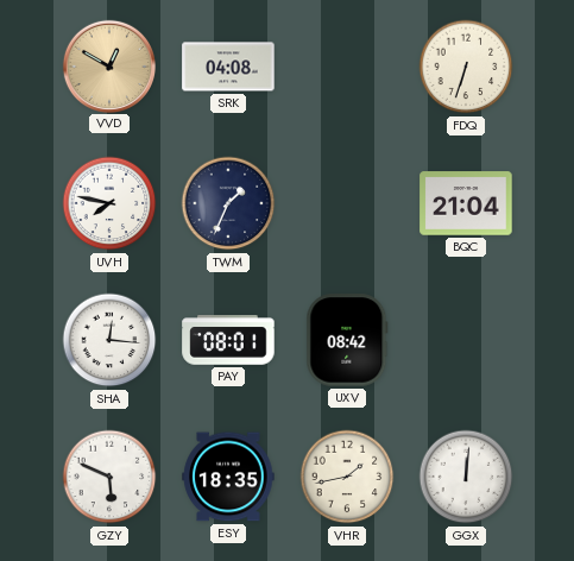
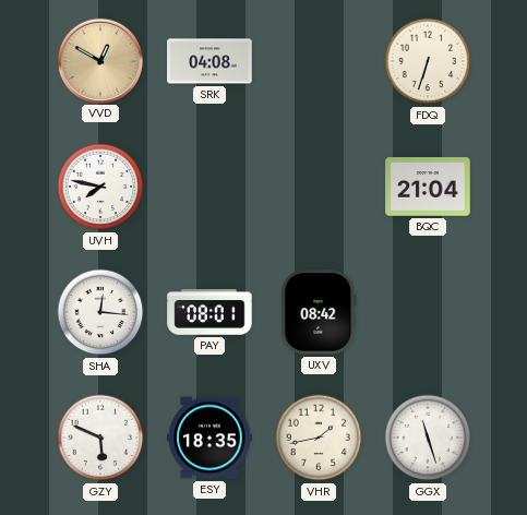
TWM: 1:34 -> none
GGX: 12:01 -> 11:27
